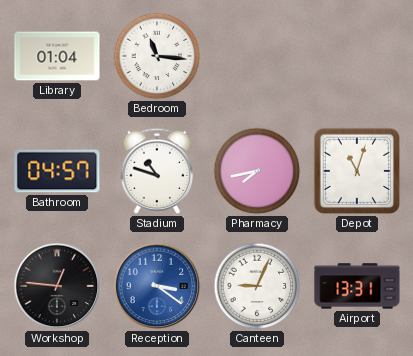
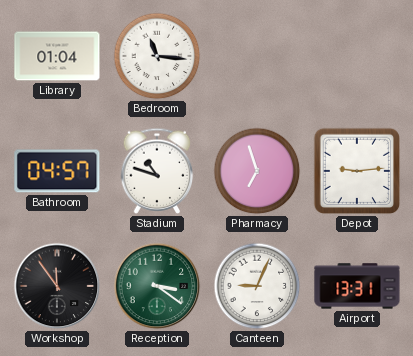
Pharmacy: 7:43 -> 6:57
Depot: 11:03 -> 9:14
Workshop: 12:46 -> 11:54
Reception dial: blue -> green
